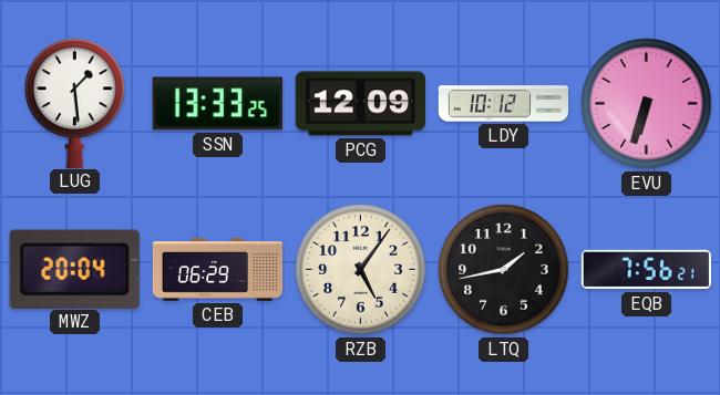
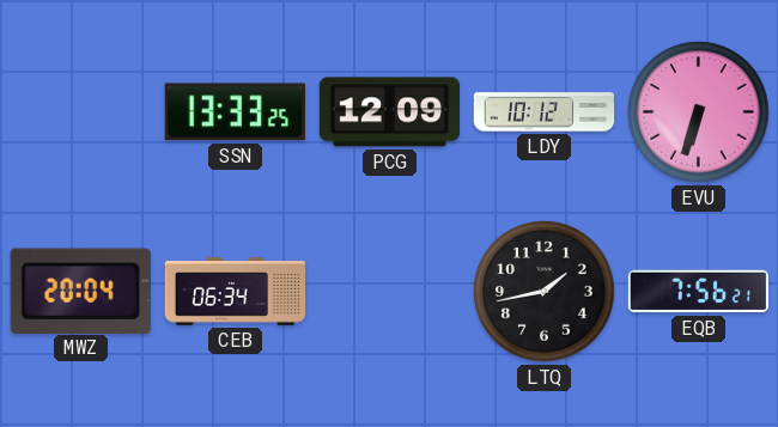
LUG: 1:29 -> none
CEB: 06:29 -> 06:34
RZB: 5:06 -> none
